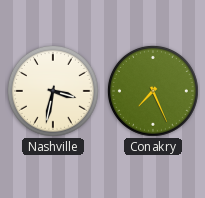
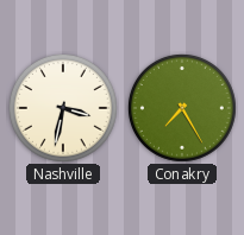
Conakry: 7:26 -> 7:25
